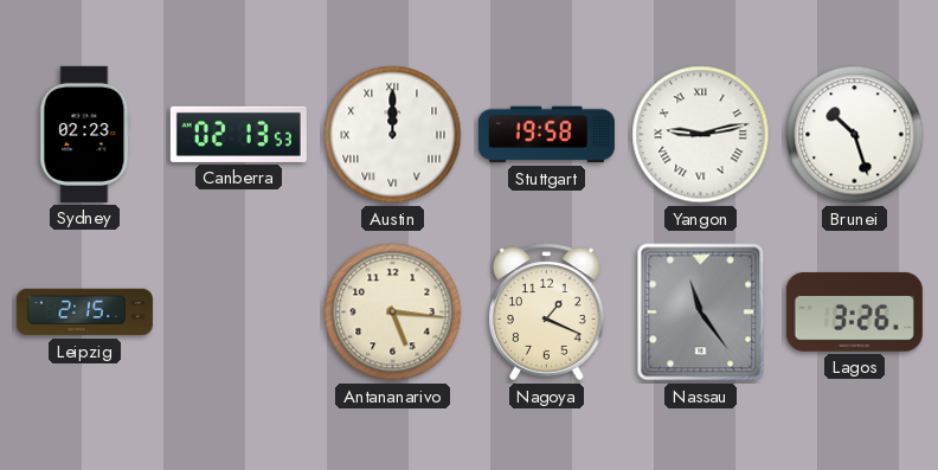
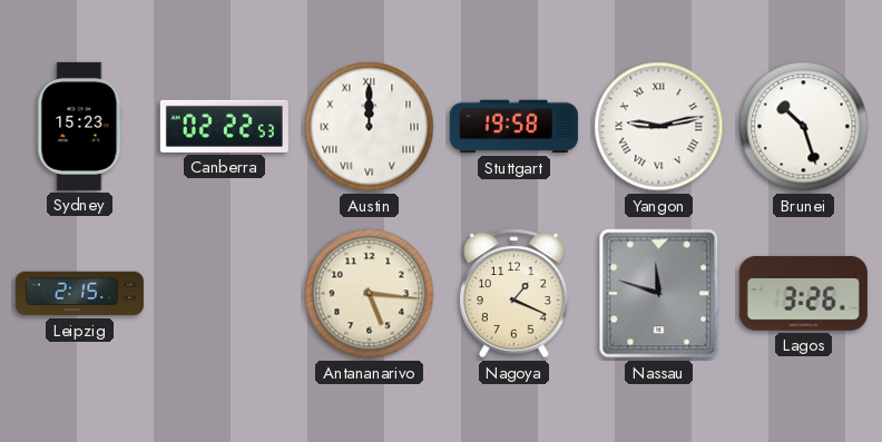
Sydney: 02:23 -> 15:23
Canberra: 02:13 -> 02:22
Nassau: 11:24 -> 11:48
